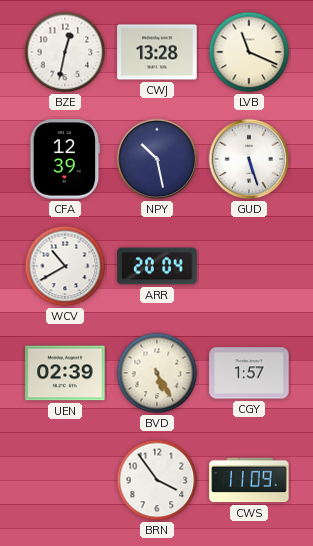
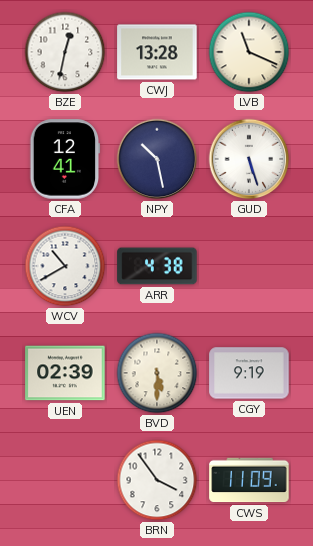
CFA: 12:39 -> 12:41
ARR: 20:04 -> 4:38
BVD: 5:25 -> 5:30
CGY: 1:57 -> 9:19
